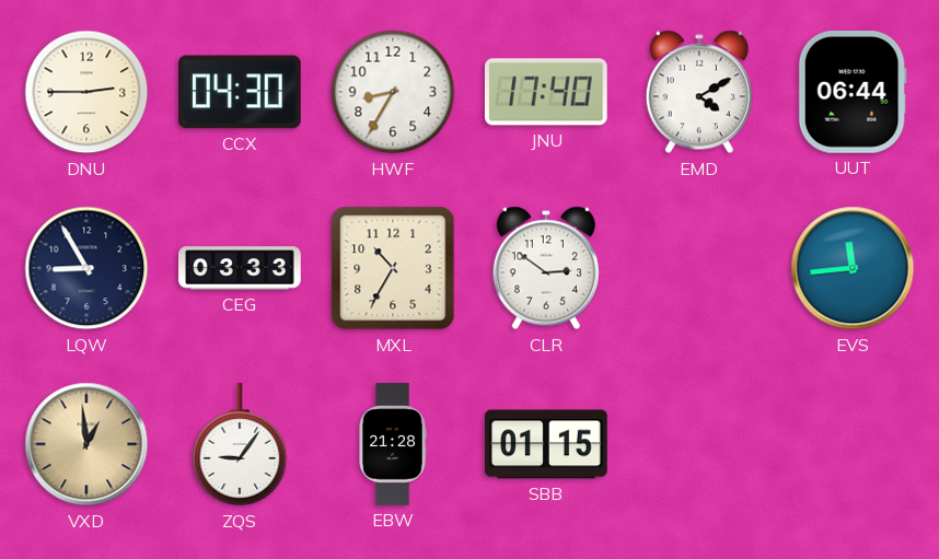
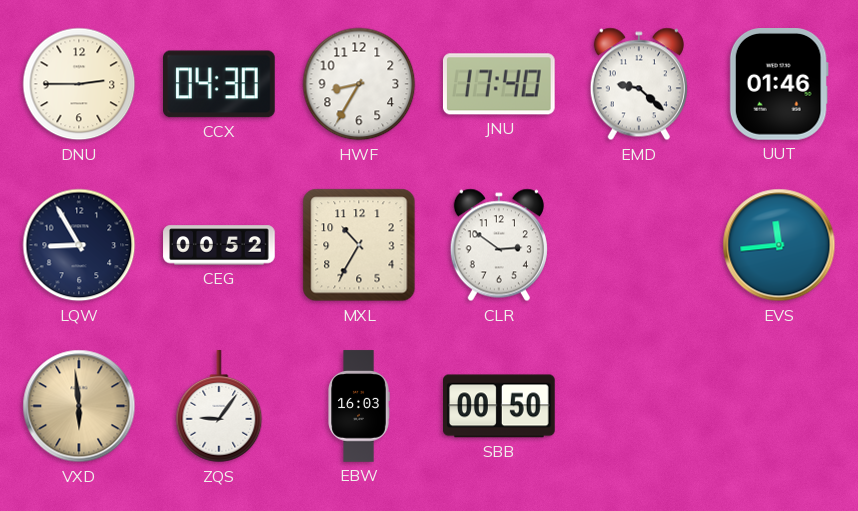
EMD: 4:10 -> 9:22
UUT: 06:44 -> 01:46
CEG: 03:33 -> 00:52
VXD: 12:59 -> 5:59
EBW: 21:28 -> 16:03
SBB: 01:15 -> 00:50
